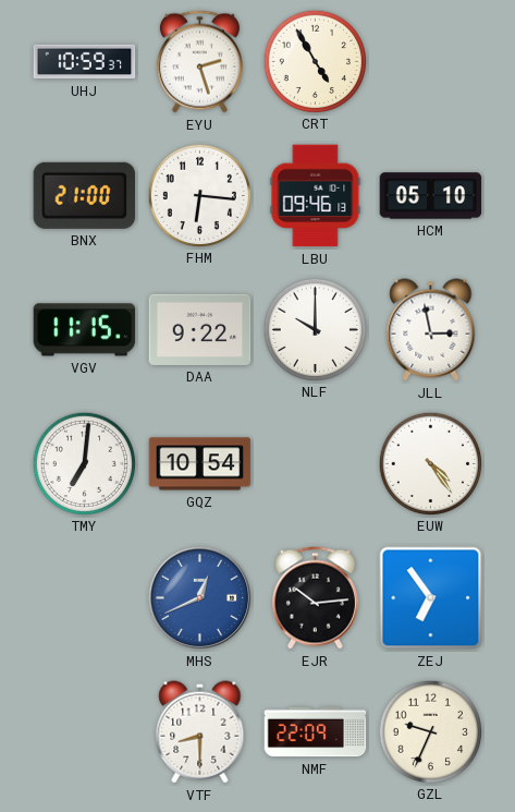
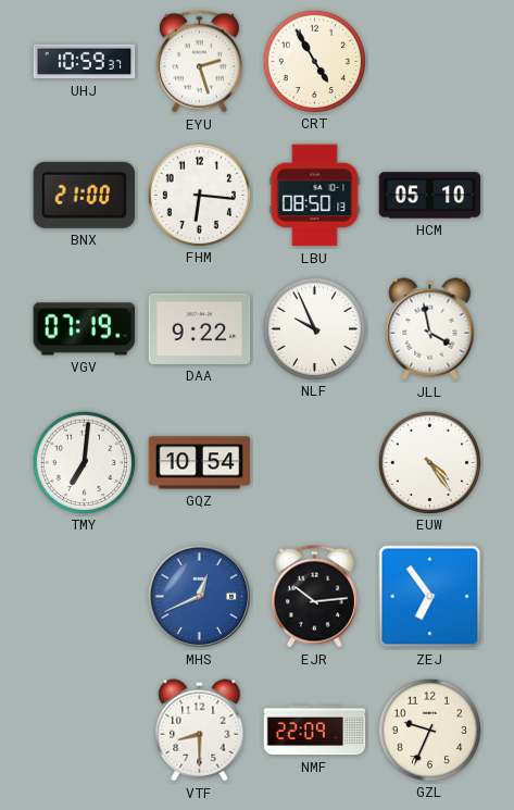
LBU: 09:46 -> 08:50
VGV: 11:15 -> 07:19
NLF: 10:00 -> 9:56
JLL: 2:58 -> 3:58
